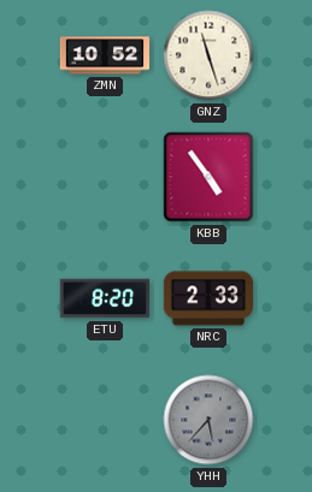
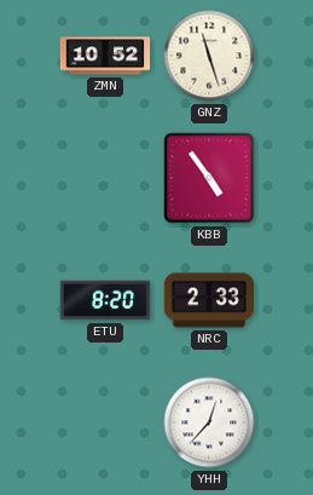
YHH: 5:37 -> 12:37
YHH dial: grey -> white
